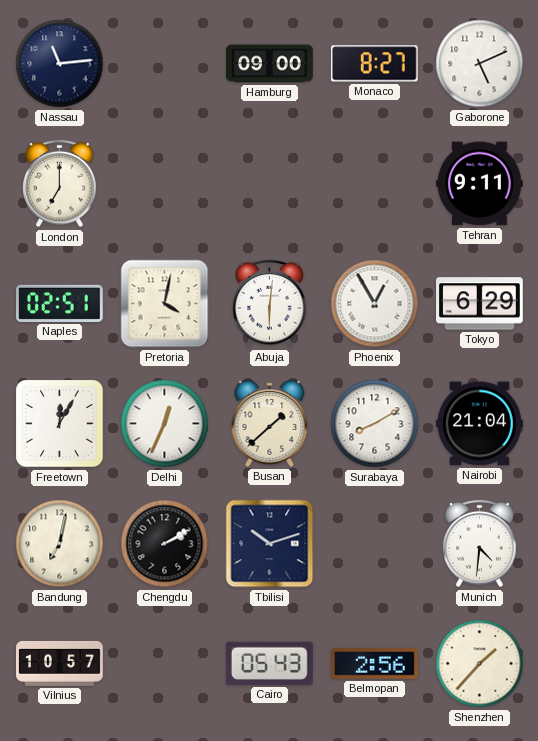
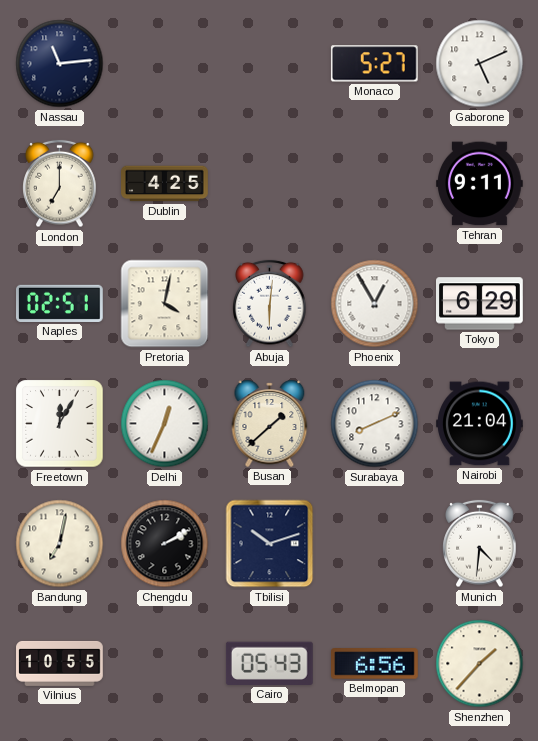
Hamburg: 09:00 -> none
Monaco: 8:27 -> 5:27
Dublin: none -> 4:25
Surabaya: 8:10 -> 8:11
Vilnius: 10:57 -> 10:55
Belmopan: 2:56 -> 6:56
